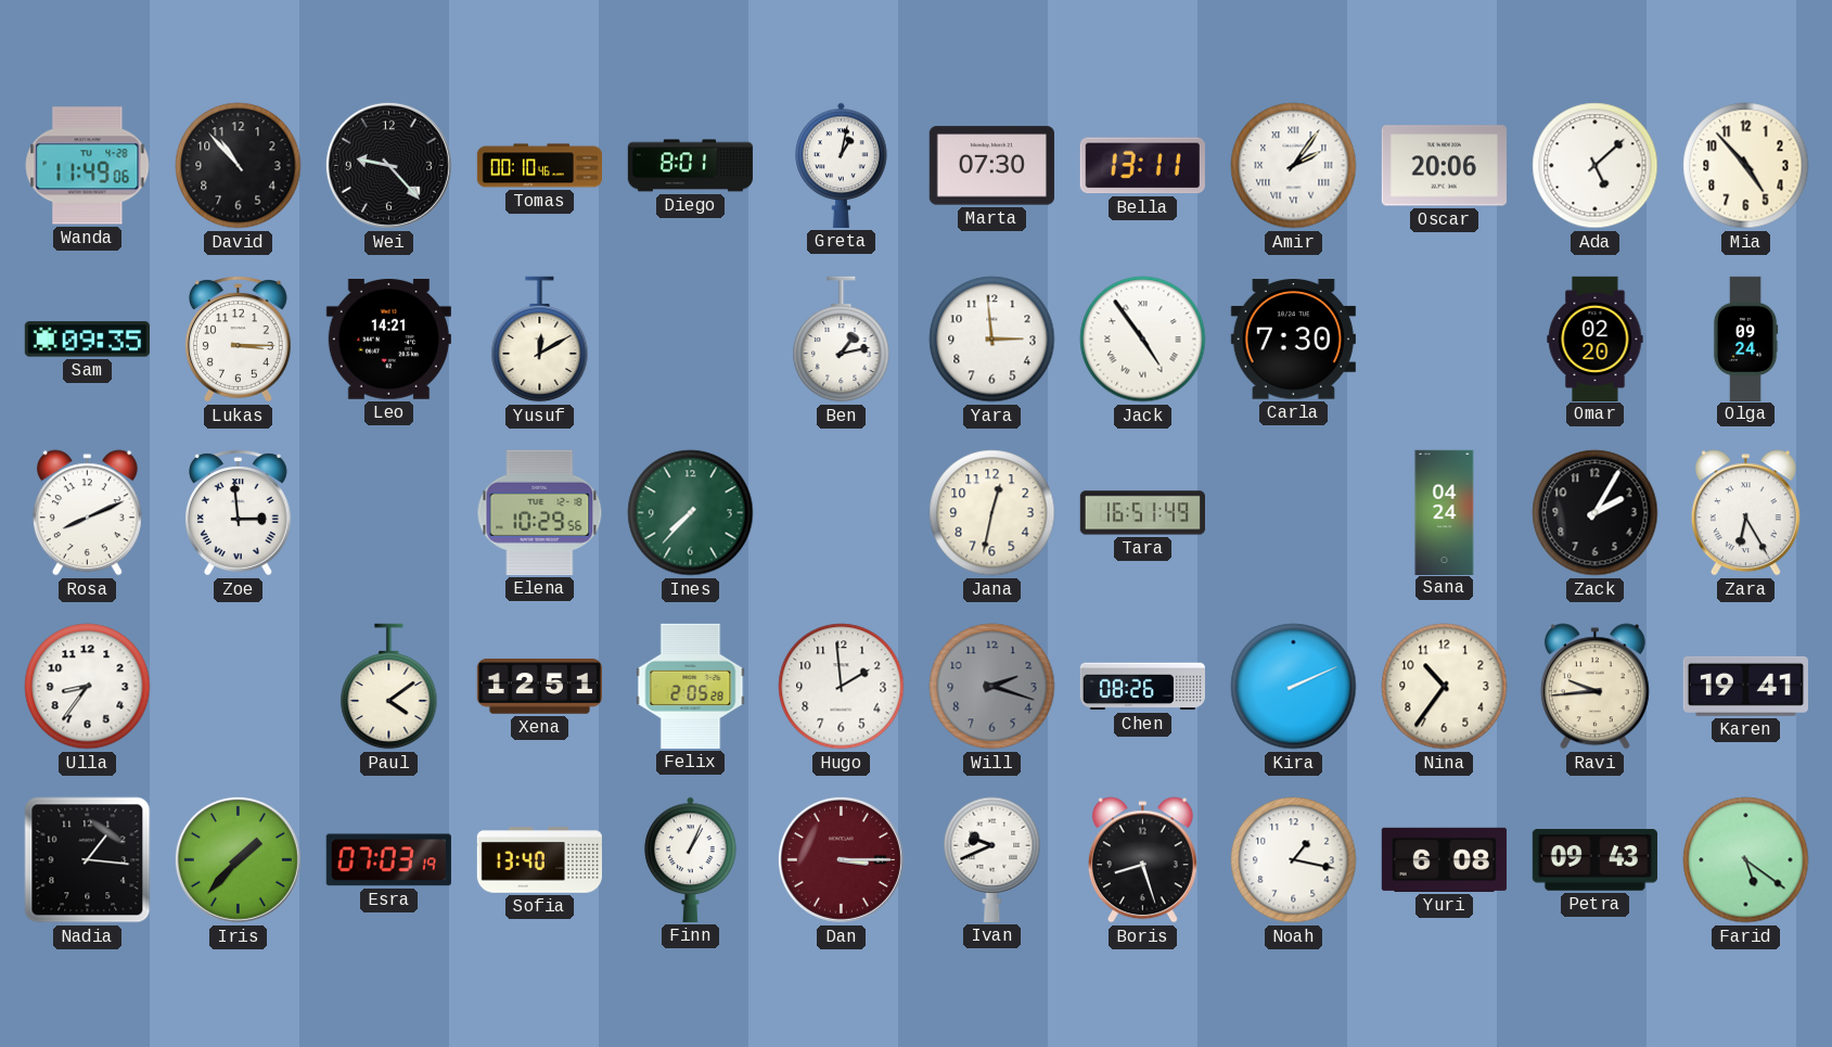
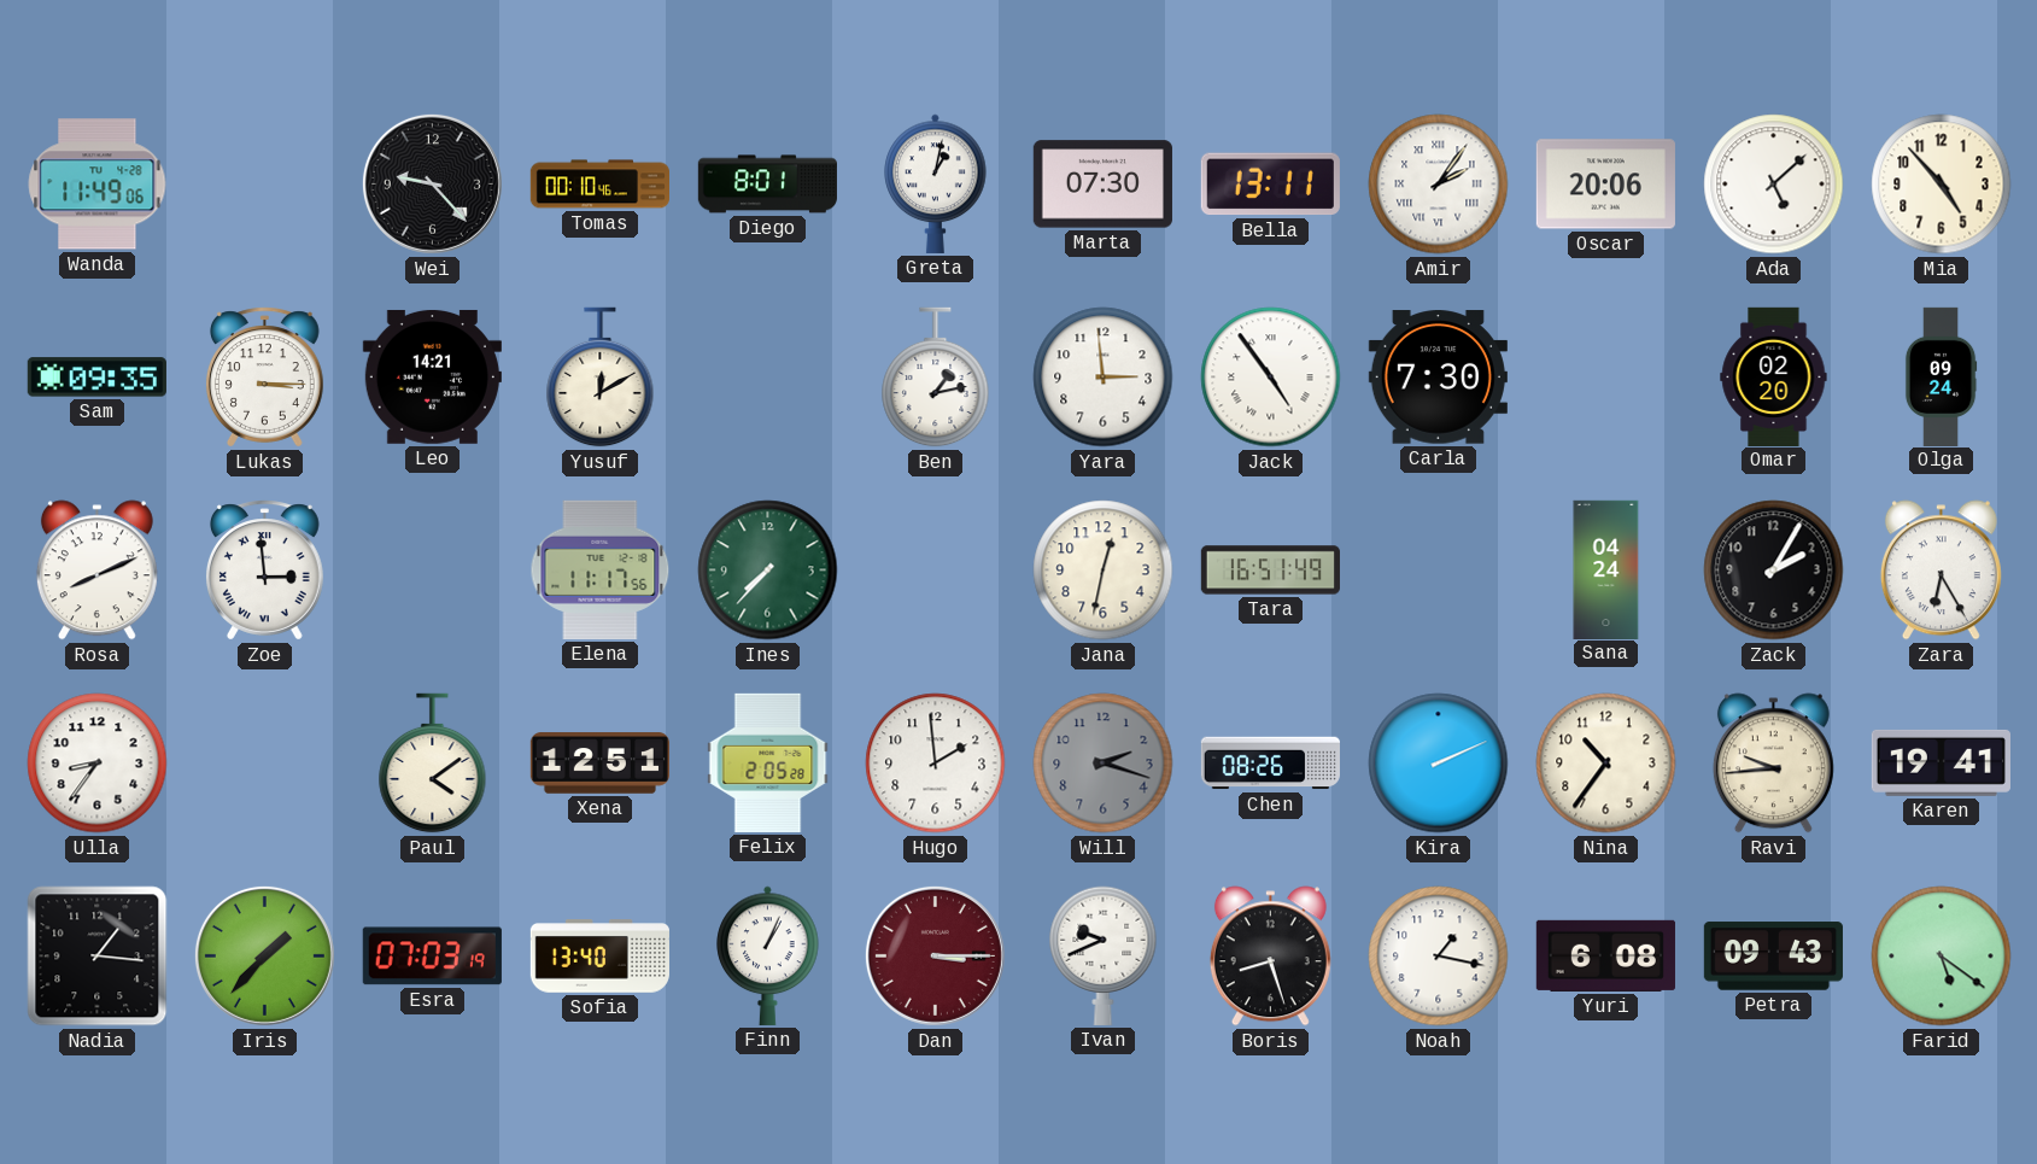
David: 10:53 -> none
Elena: 10:29 -> 11:17
